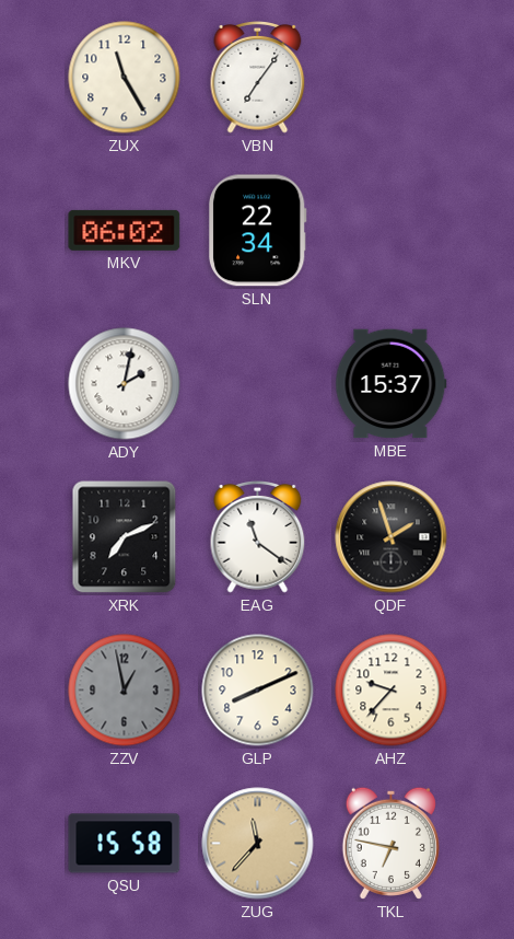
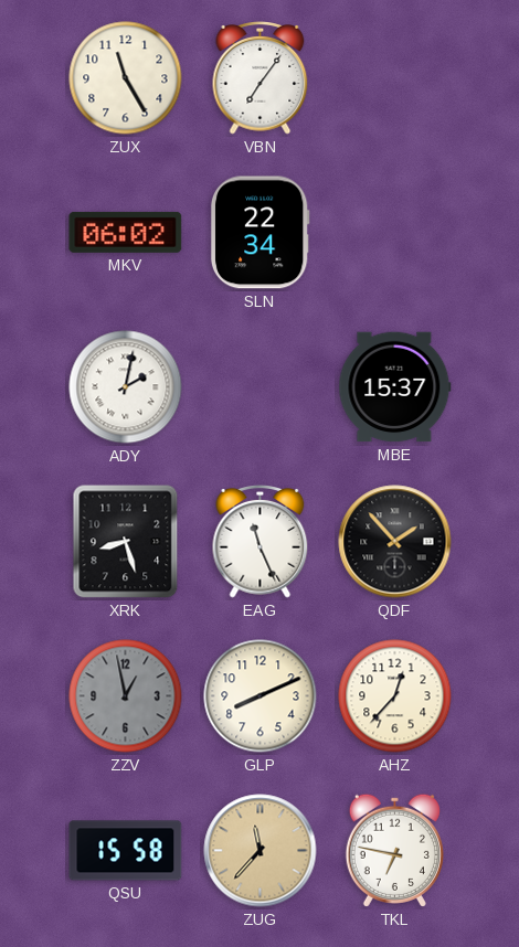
XRK: 7:11 -> 8:27
EAG: 11:21 -> 11:26
QDF: 1:57 -> 1:53
AHZ: 9:37 -> 12:37
